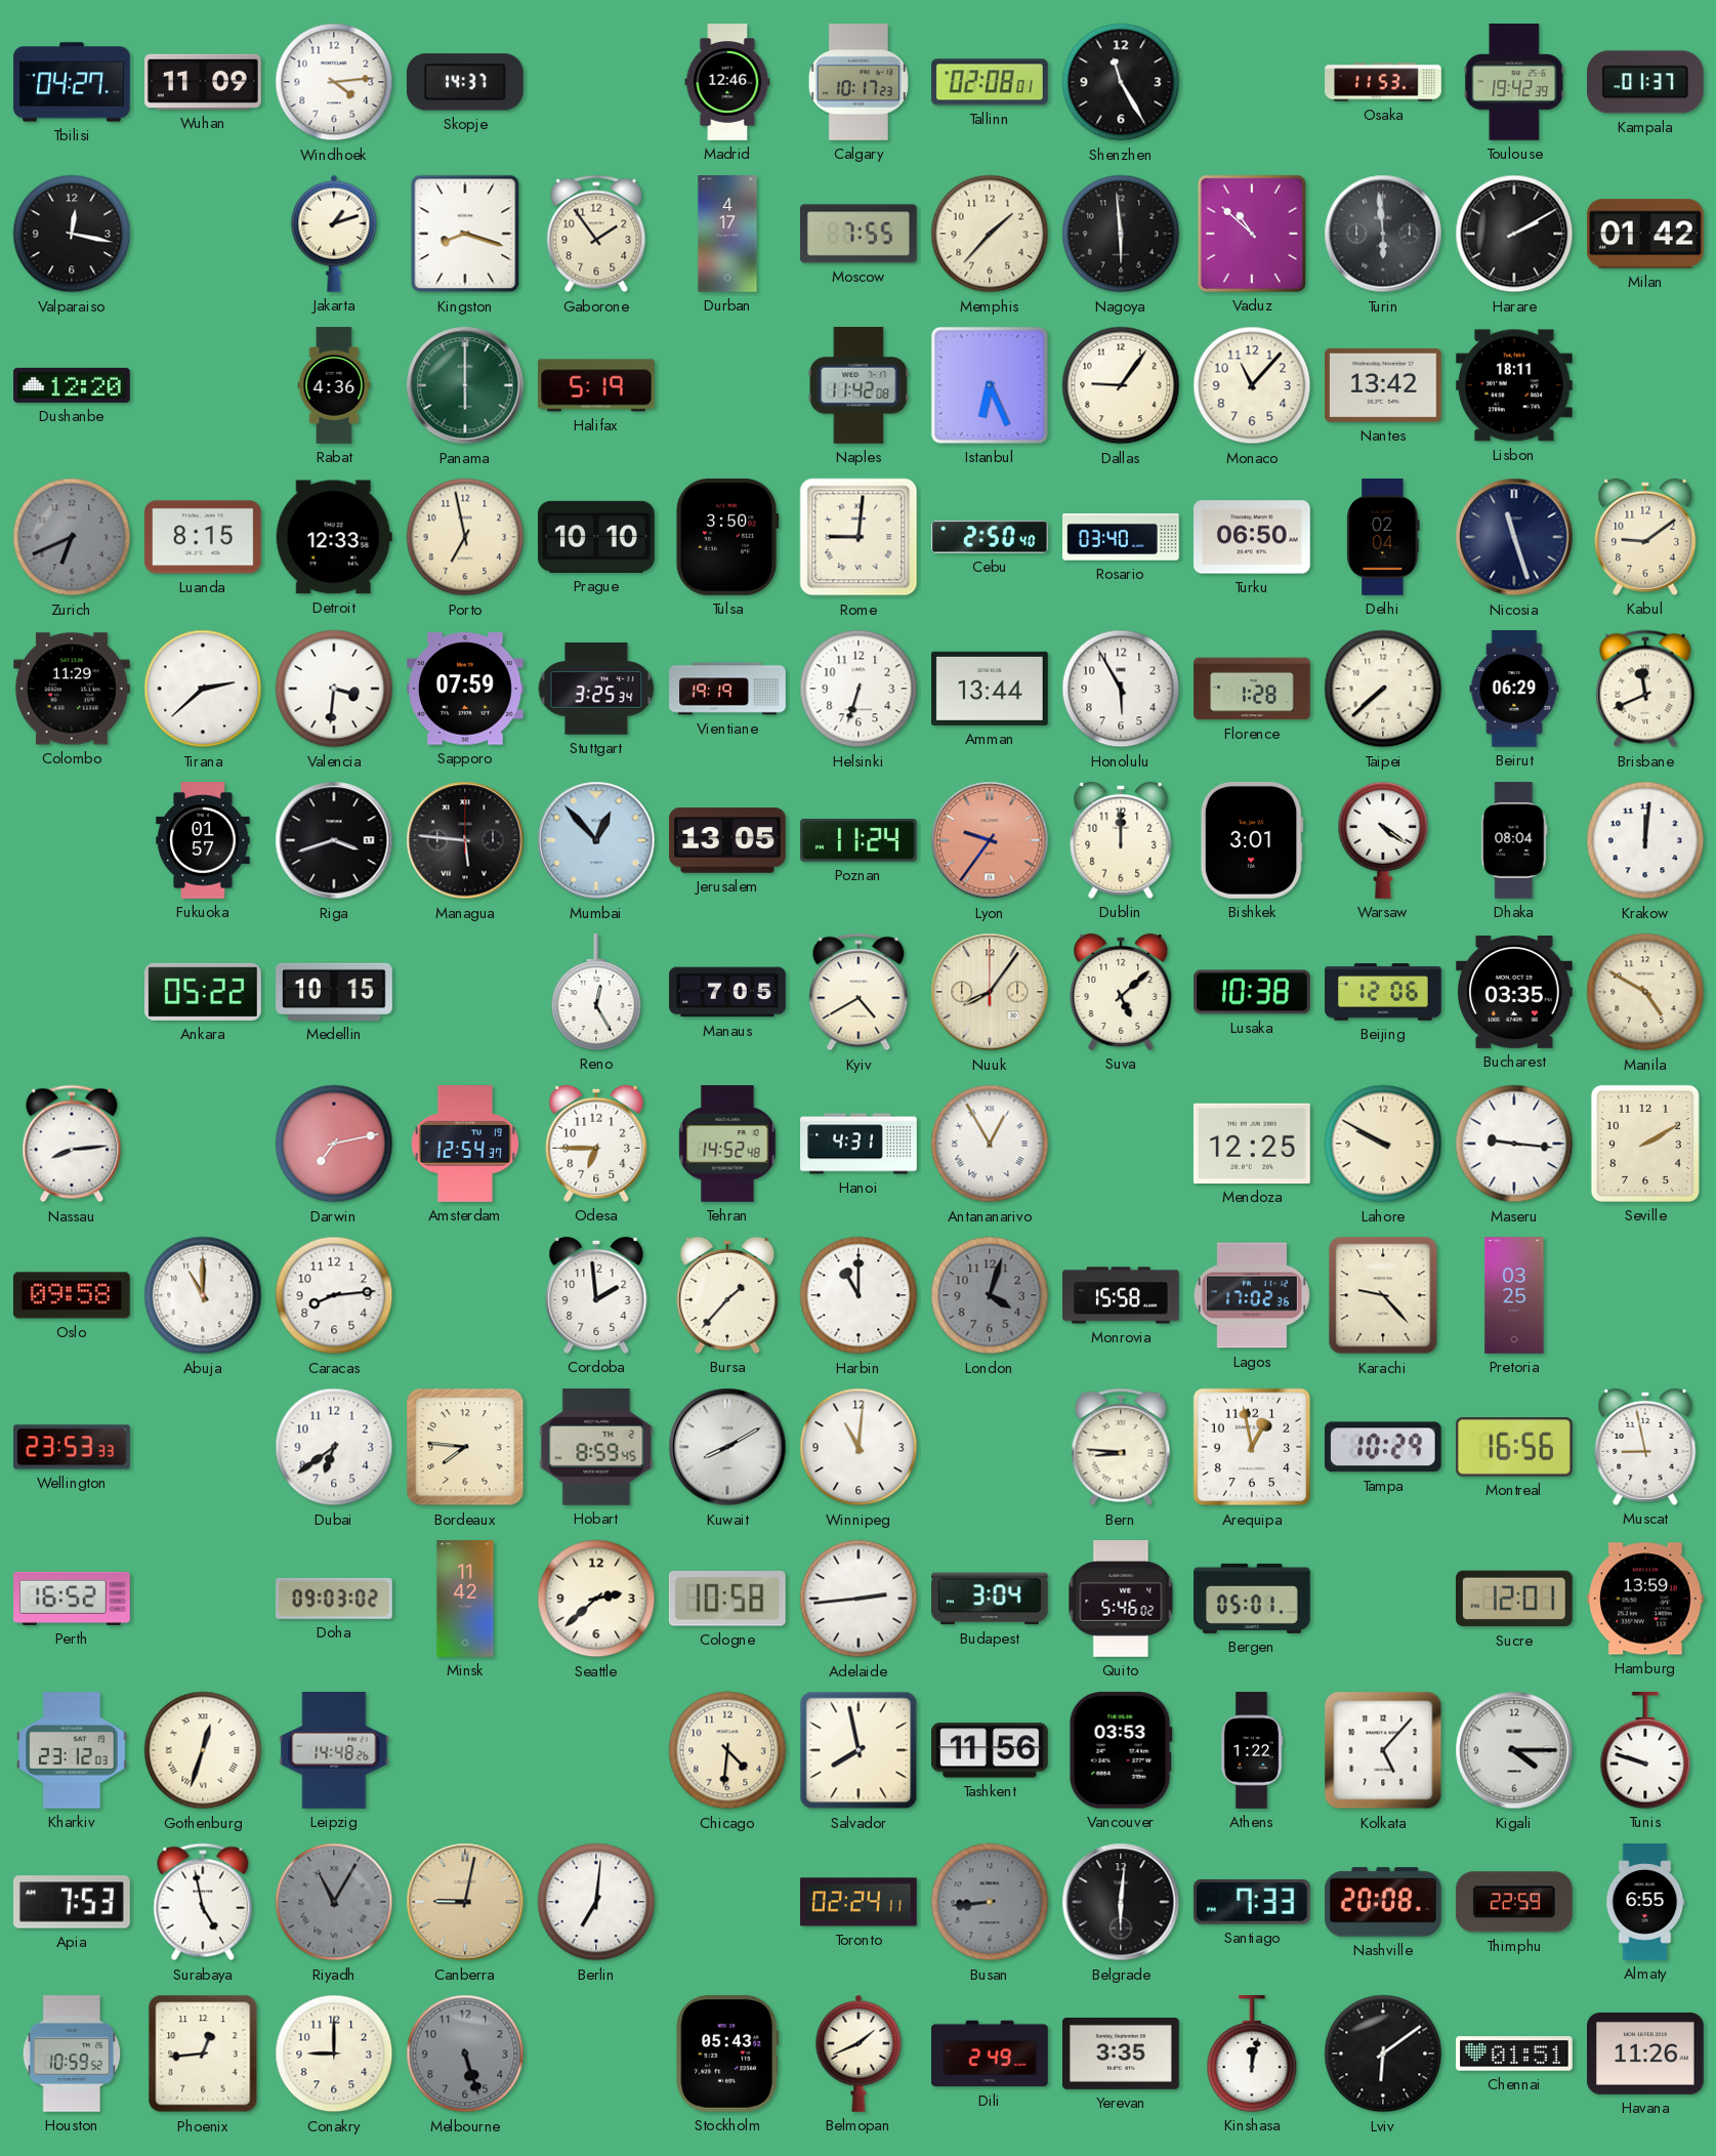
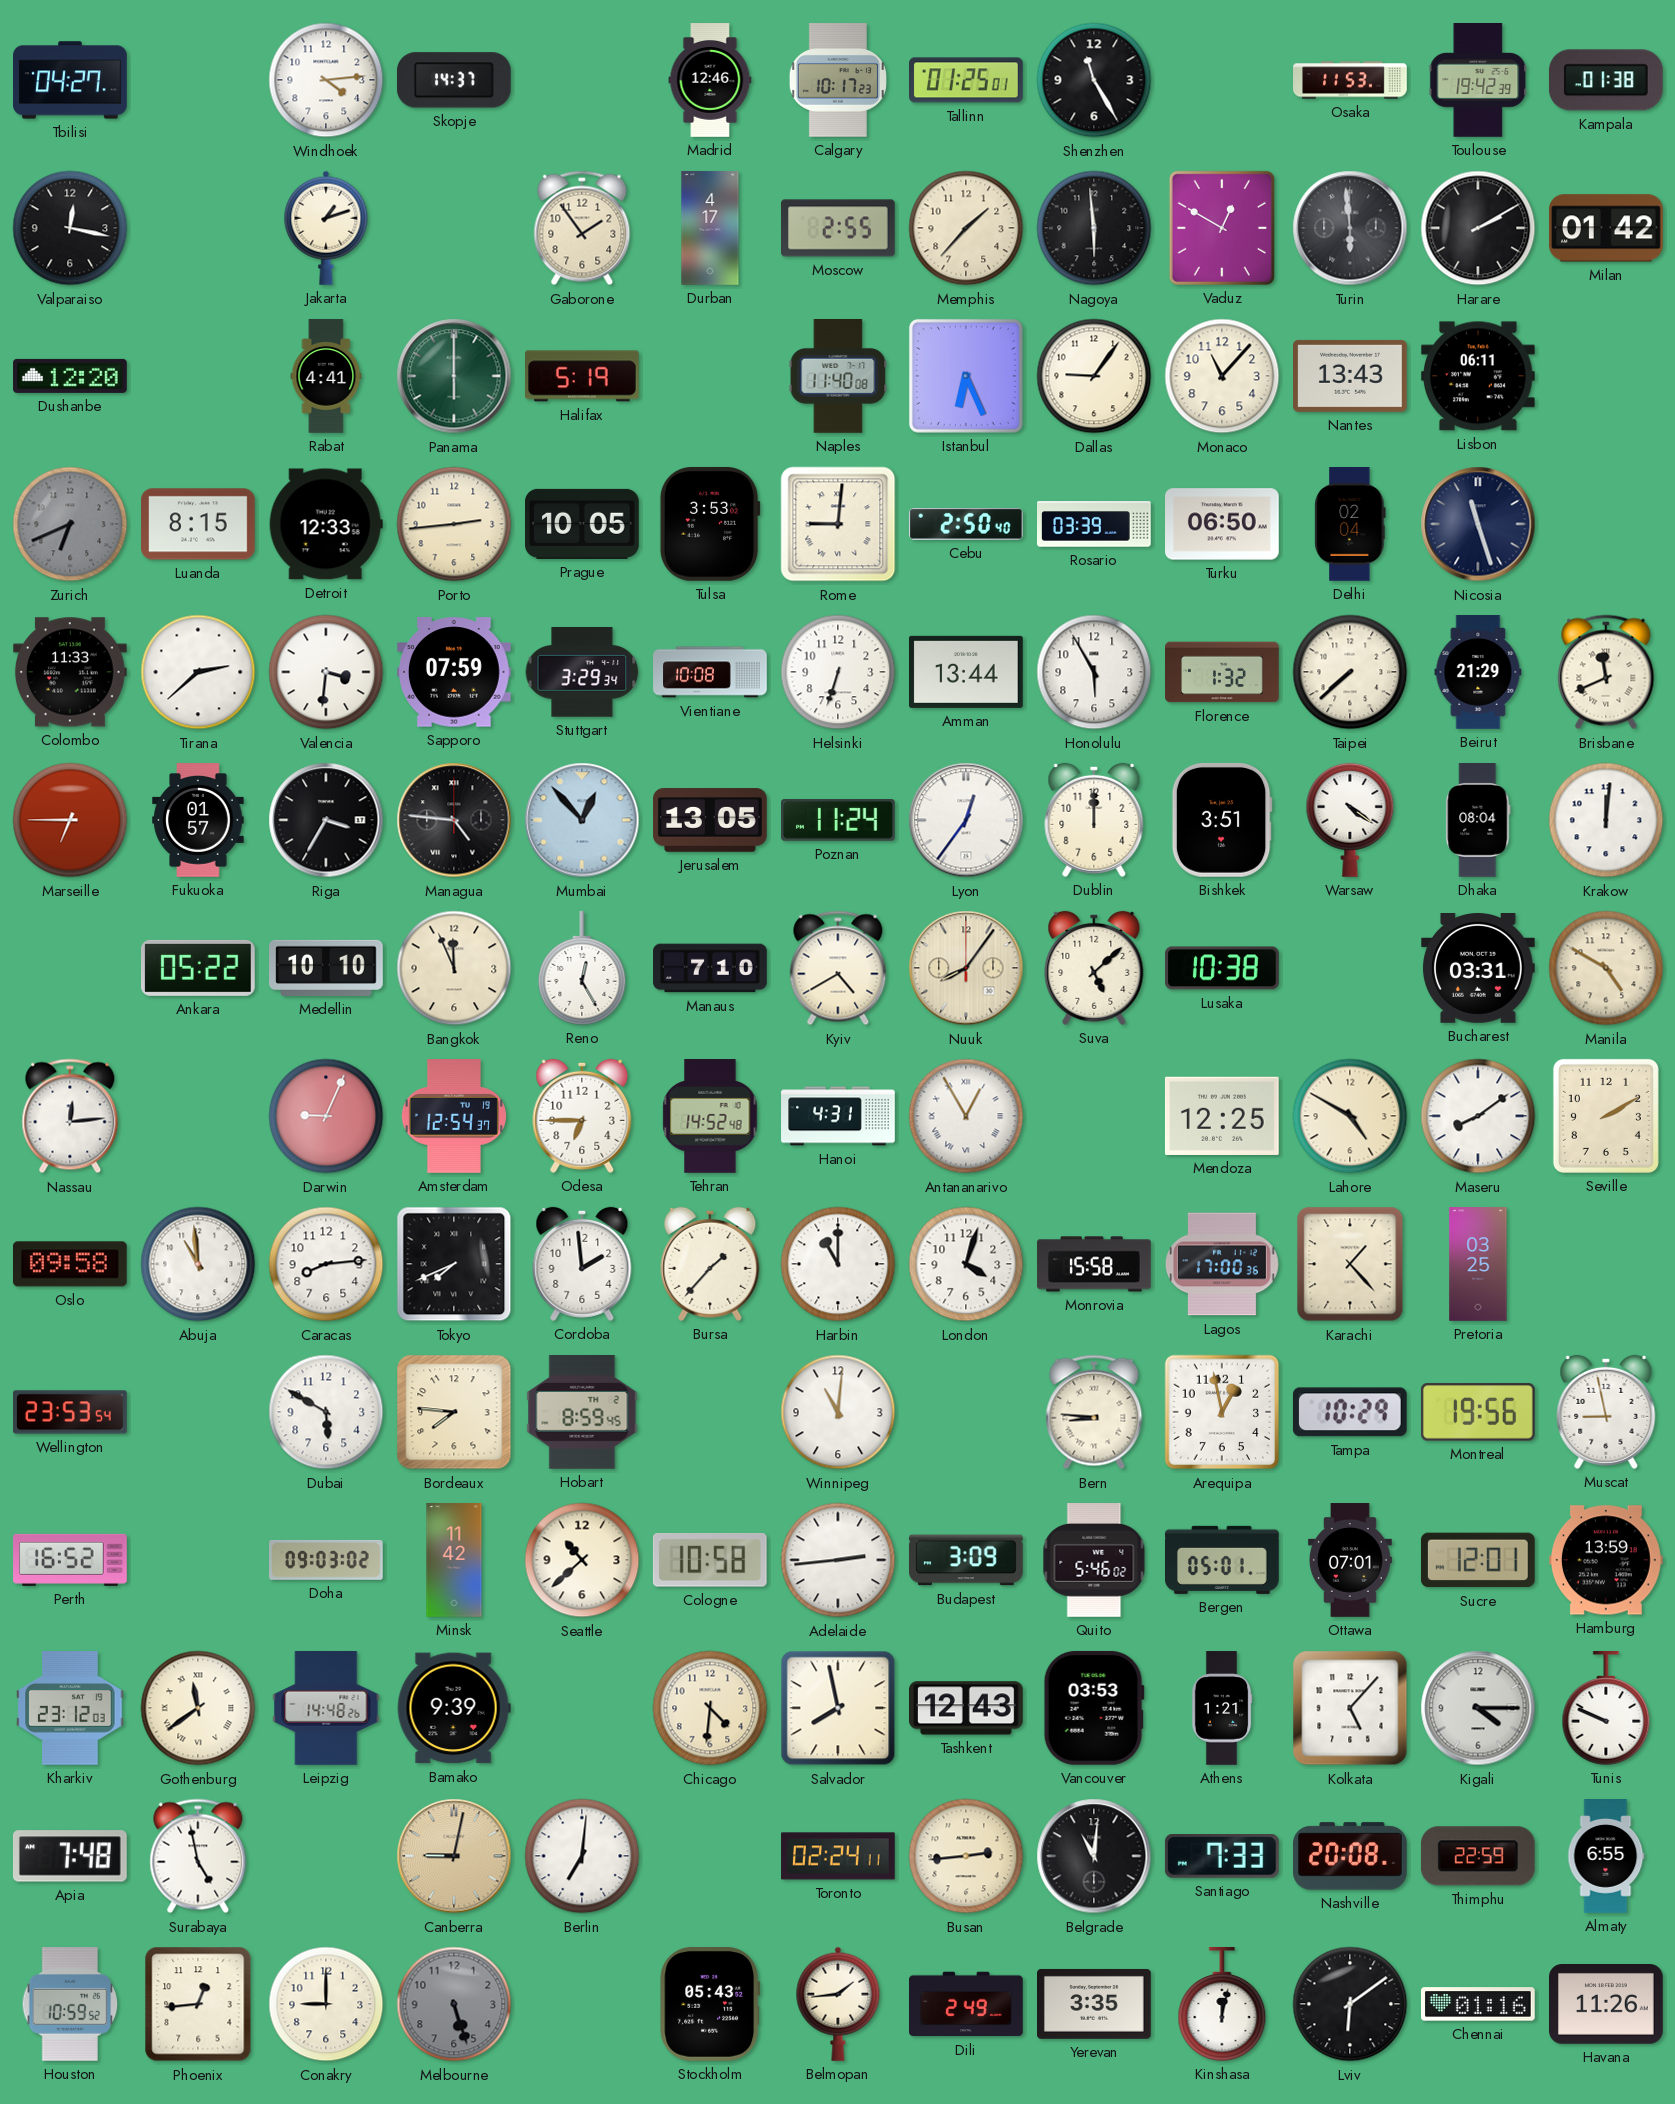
Wuhan: 11:09 -> none
Tallinn: 02:08 -> 01:25
Kampala: 01:37 -> 01:38
Kingston: 8:18 -> none
Moscow: 7:55 -> 2:55
Vaduz: 10:52 -> 12:50
Rabat: 4:36 -> 4:41
Naples: 11:42 -> 11:40
Nantes: 13:42 -> 13:43
Lisbon: 18:11 -> 06:11
Porto: 6:58 -> 2:44
Prague: 10:10 -> 10:05
Tulsa: 3:50 -> 3:53
Rosario: 03:40 -> 03:39
Kabul: 9:09 -> none
Colombo: 11:29 -> 11:33
Stuttgart: 3:25 -> 3:29
Vientiane: 19:19 -> 10:08
Florence: 1:28 -> 1:32
Beirut: 06:29 -> 21:29
Marseille: none -> 6:45
Riga: 3:42 -> 3:35
Managua: 5:46 -> 4:46
Lyon: 9:36 -> 12:36
Lyon dial: salmon -> white
Bishkek: 3:01 -> 3:51
Medellin: 10:15 -> 10:10
Bangkok: none -> 11:56
Manaus: 7:05 -> 7:10
Beijing: 12:06 -> none
Bucharest: 03:35 -> 03:31
Nassau: 8:14 -> 12:14
Darwin: 7:13 -> 9:04
Lahore: 9:50 -> 4:50
Maseru: 9:16 -> 8:09
Abuja: 11:00 -> 10:59
Tokyo: none -> 7:41
London dial: grey -> white
Lagos: 17:02 -> 17:00
Karachi: 9:23 -> 1:23
Wellington: 23:53:33 -> 23:53:54
Dubai: 6:39 -> 5:50
Kuwait: 8:10 -> none
Montreal: 16:56 -> 19:56
Seattle: 2:38 -> 10:38
Budapest: 3:04 -> 3:09
Ottawa: none -> 07:01
Gothenburg: 12:33 -> 11:39
Bamako: none -> 9:39
Tashkent: 11:56 -> 12:43
Athens: 1:22 -> 1:21
Tunis: 9:48 -> 9:49
Apia: 7:53 -> 7:48
Riyadh: 11:05 -> none
Busan: 8:44 -> 2:44
Busan dial: grey -> cream
Belgrade: 6:01 -> 11:01
Belmopan: 1:41 -> 1:44
Chennai: 01:51 -> 01:16
